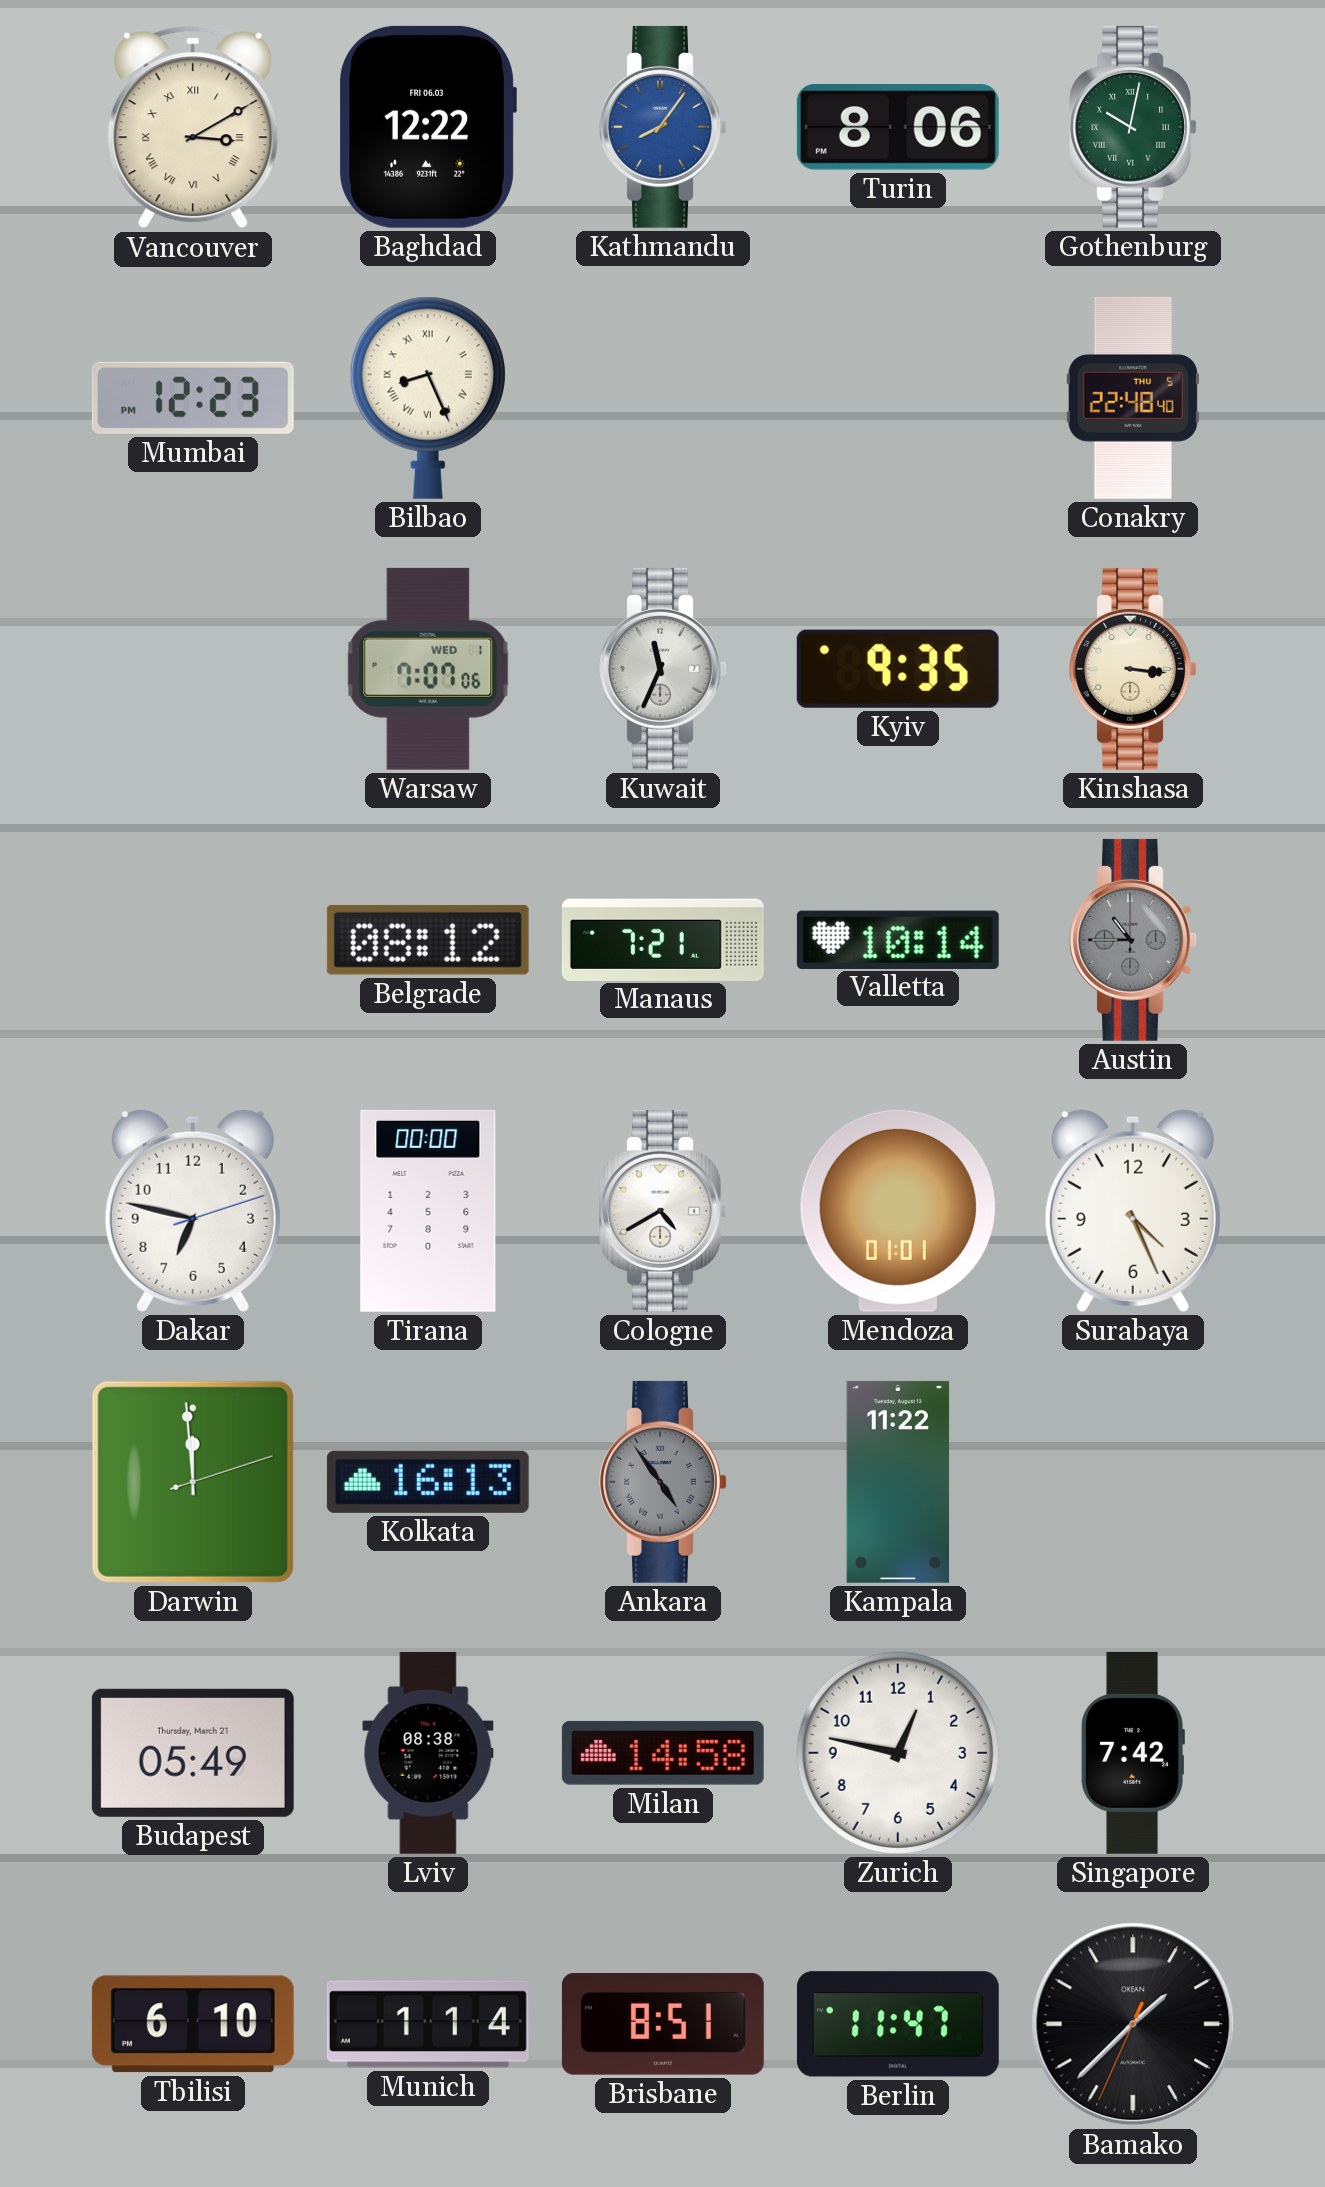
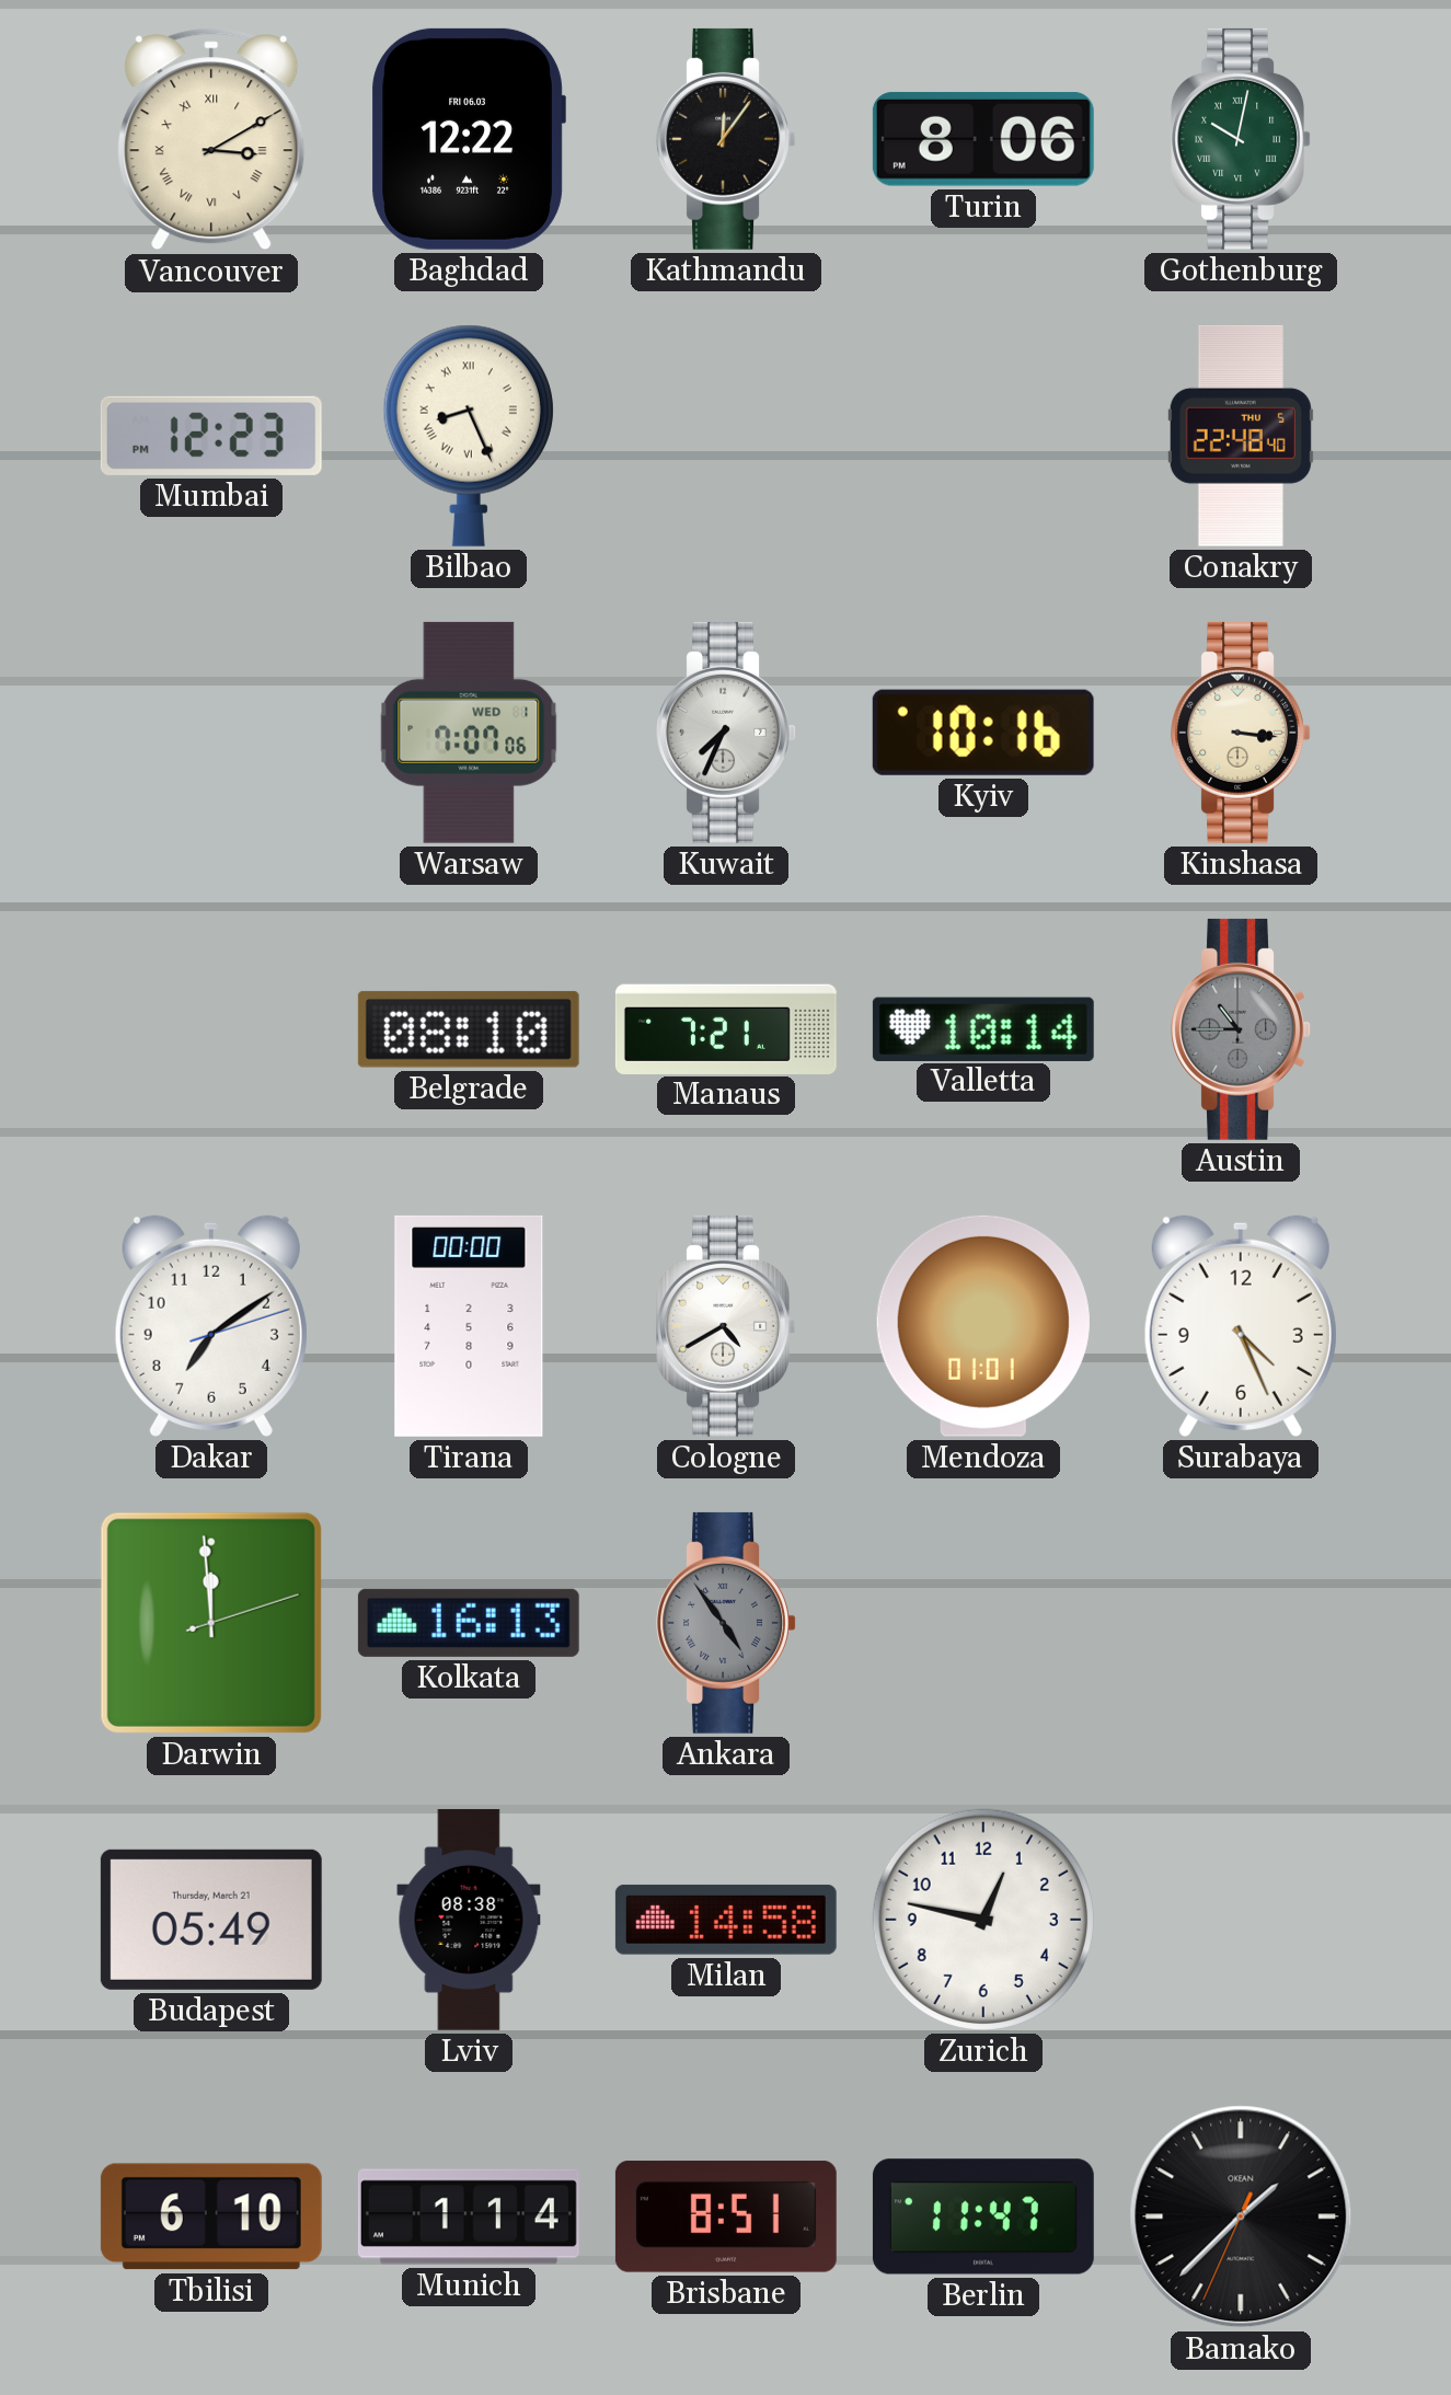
Kathmandu: 8:06 -> 12:06
Kathmandu dial: blue -> black
Kuwait: 11:34 -> 7:34
Kyiv: 9:35 -> 10:16
Belgrade: 08:12 -> 08:10
Dakar: 6:47 -> 7:09
Kampala: 11:22 -> none
Singapore: 7:42 -> none
